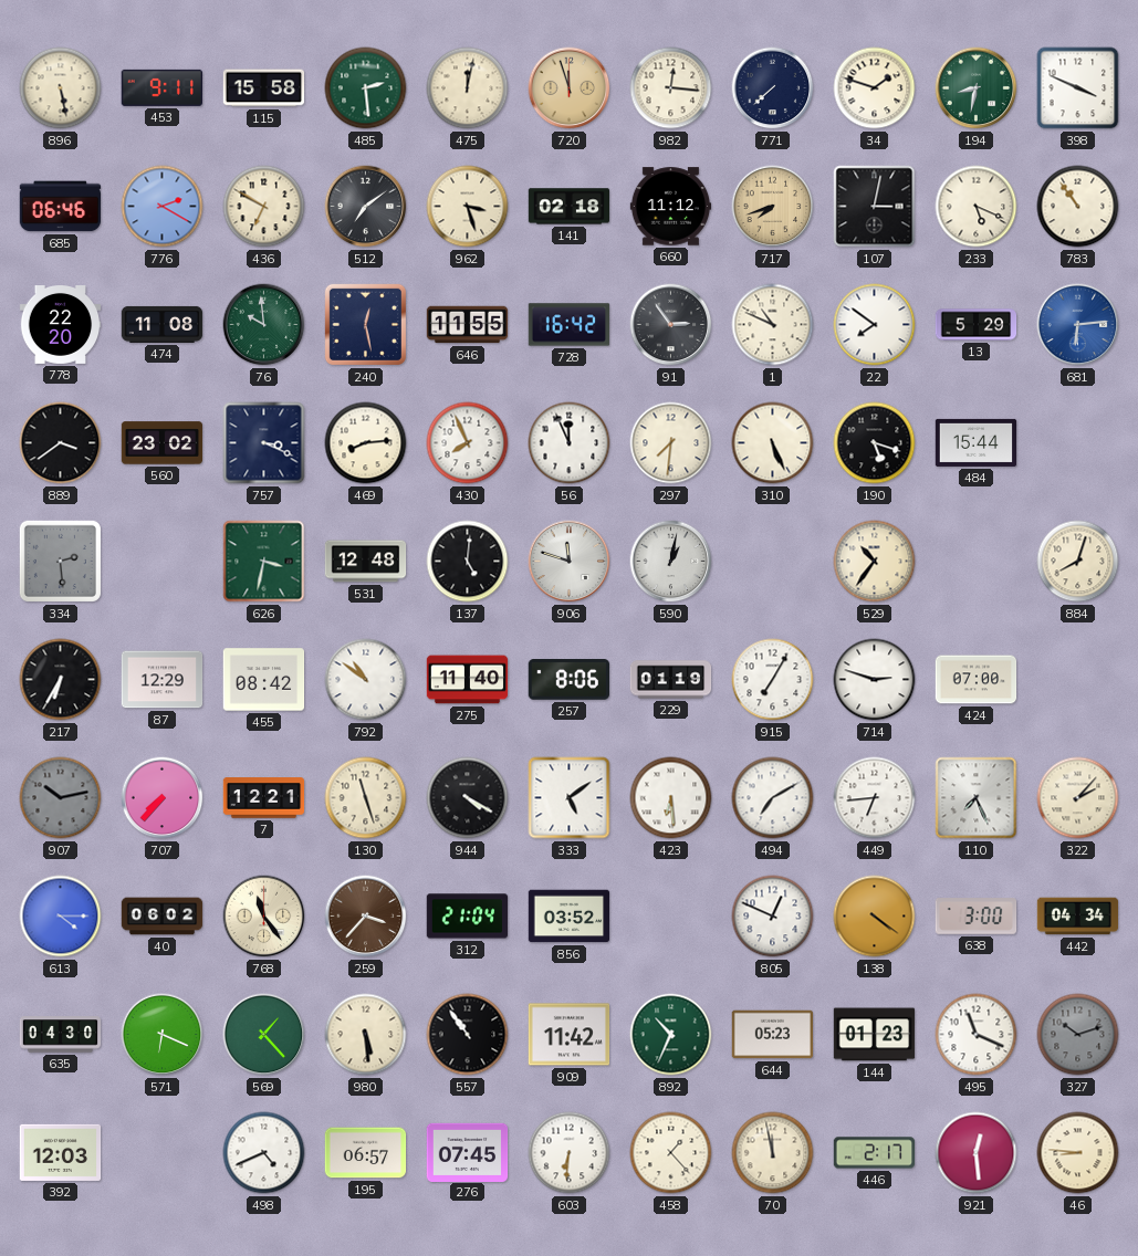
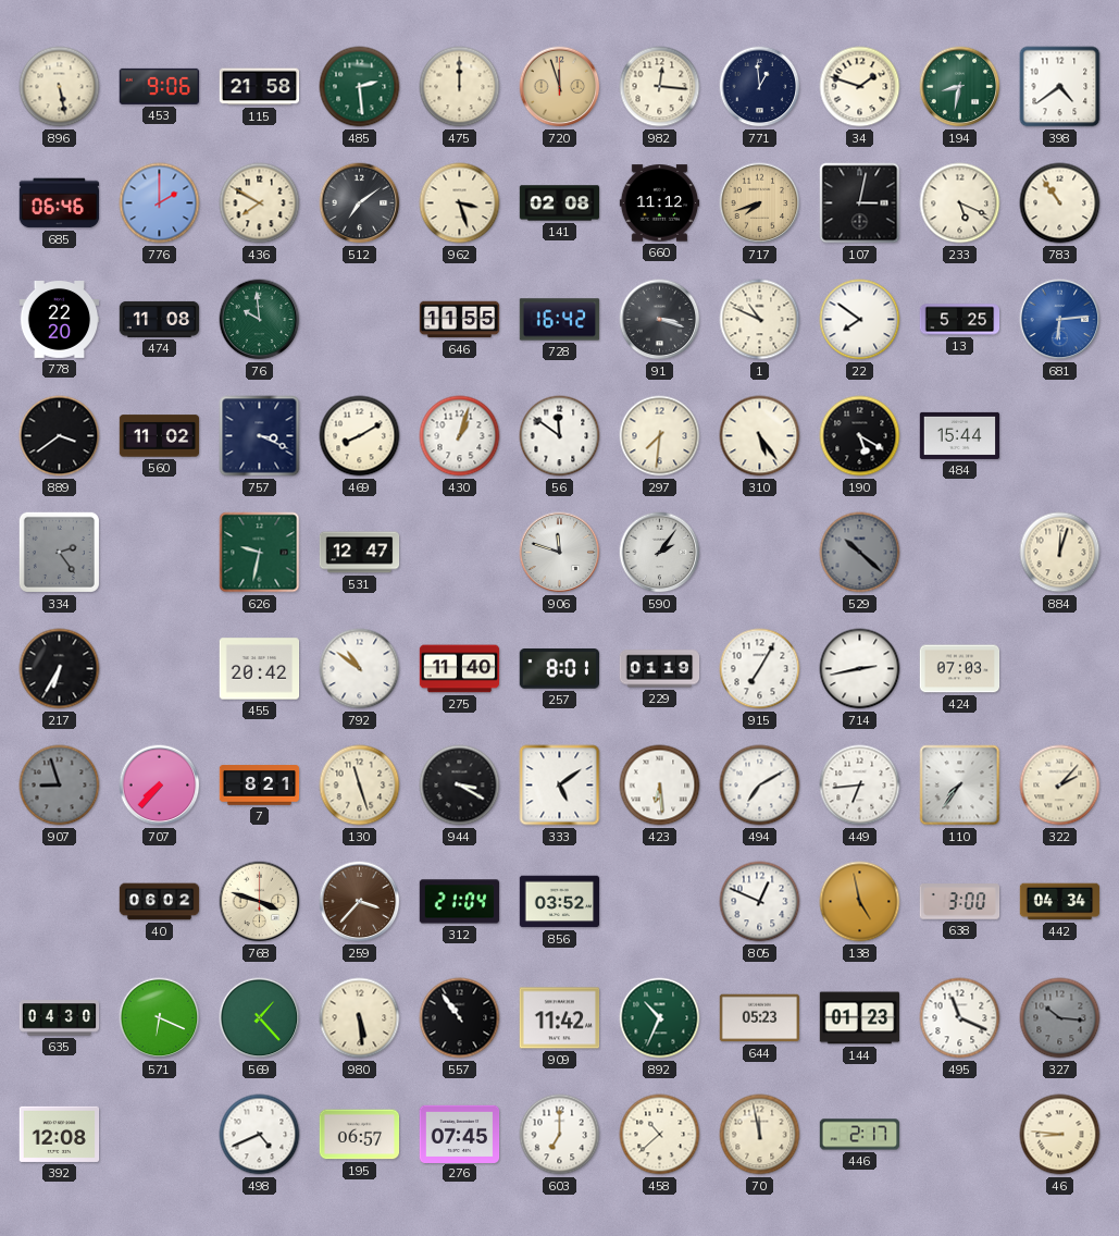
453: 9:11 -> 9:06
115: 15:58 -> 21:58
475: 12:02 -> 12:00
771: 7:38 -> 12:59
398: 3:49 -> 4:39
776: 2:20 -> 2:00
436: 6:50 -> 7:50
141: 02:18 -> 02:08
240: 12:28 -> none
91: 2:54 -> 3:18
13: 5:29 -> 5:25
560: 23:02 -> 11:02
469: 8:14 -> 8:10
430: 7:56 -> 1:03
56: 11:56 -> 11:51
310: 5:26 -> 5:24
190: 5:18 -> 5:20
334: 2:29 -> 2:24
626: 3:32 -> 9:32
531: 12:48 -> 12:47
137: 5:01 -> none
590: 1:02 -> 2:06
529: 10:36 -> 10:22
529 dial: cream -> grey
884: 8:03 -> 12:03
87: 12:29 -> none
455: 08:42 -> 20:42
257: 8:06 -> 8:01
714: 2:48 -> 2:43
424: 07:00 -> 07:03
907: 10:13 -> 8:57
7: 12:21 -> 8:21
944: 4:20 -> 3:20
110: 7:26 -> 7:36
613: 4:15 -> none
768: 11:24 -> 3:48
138: 4:21 -> 4:58
327: 10:12 -> 10:16
392: 12:03 -> 12:08
603: 6:31 -> 7:00
458: 1:23 -> 10:38
921: 12:29 -> none
